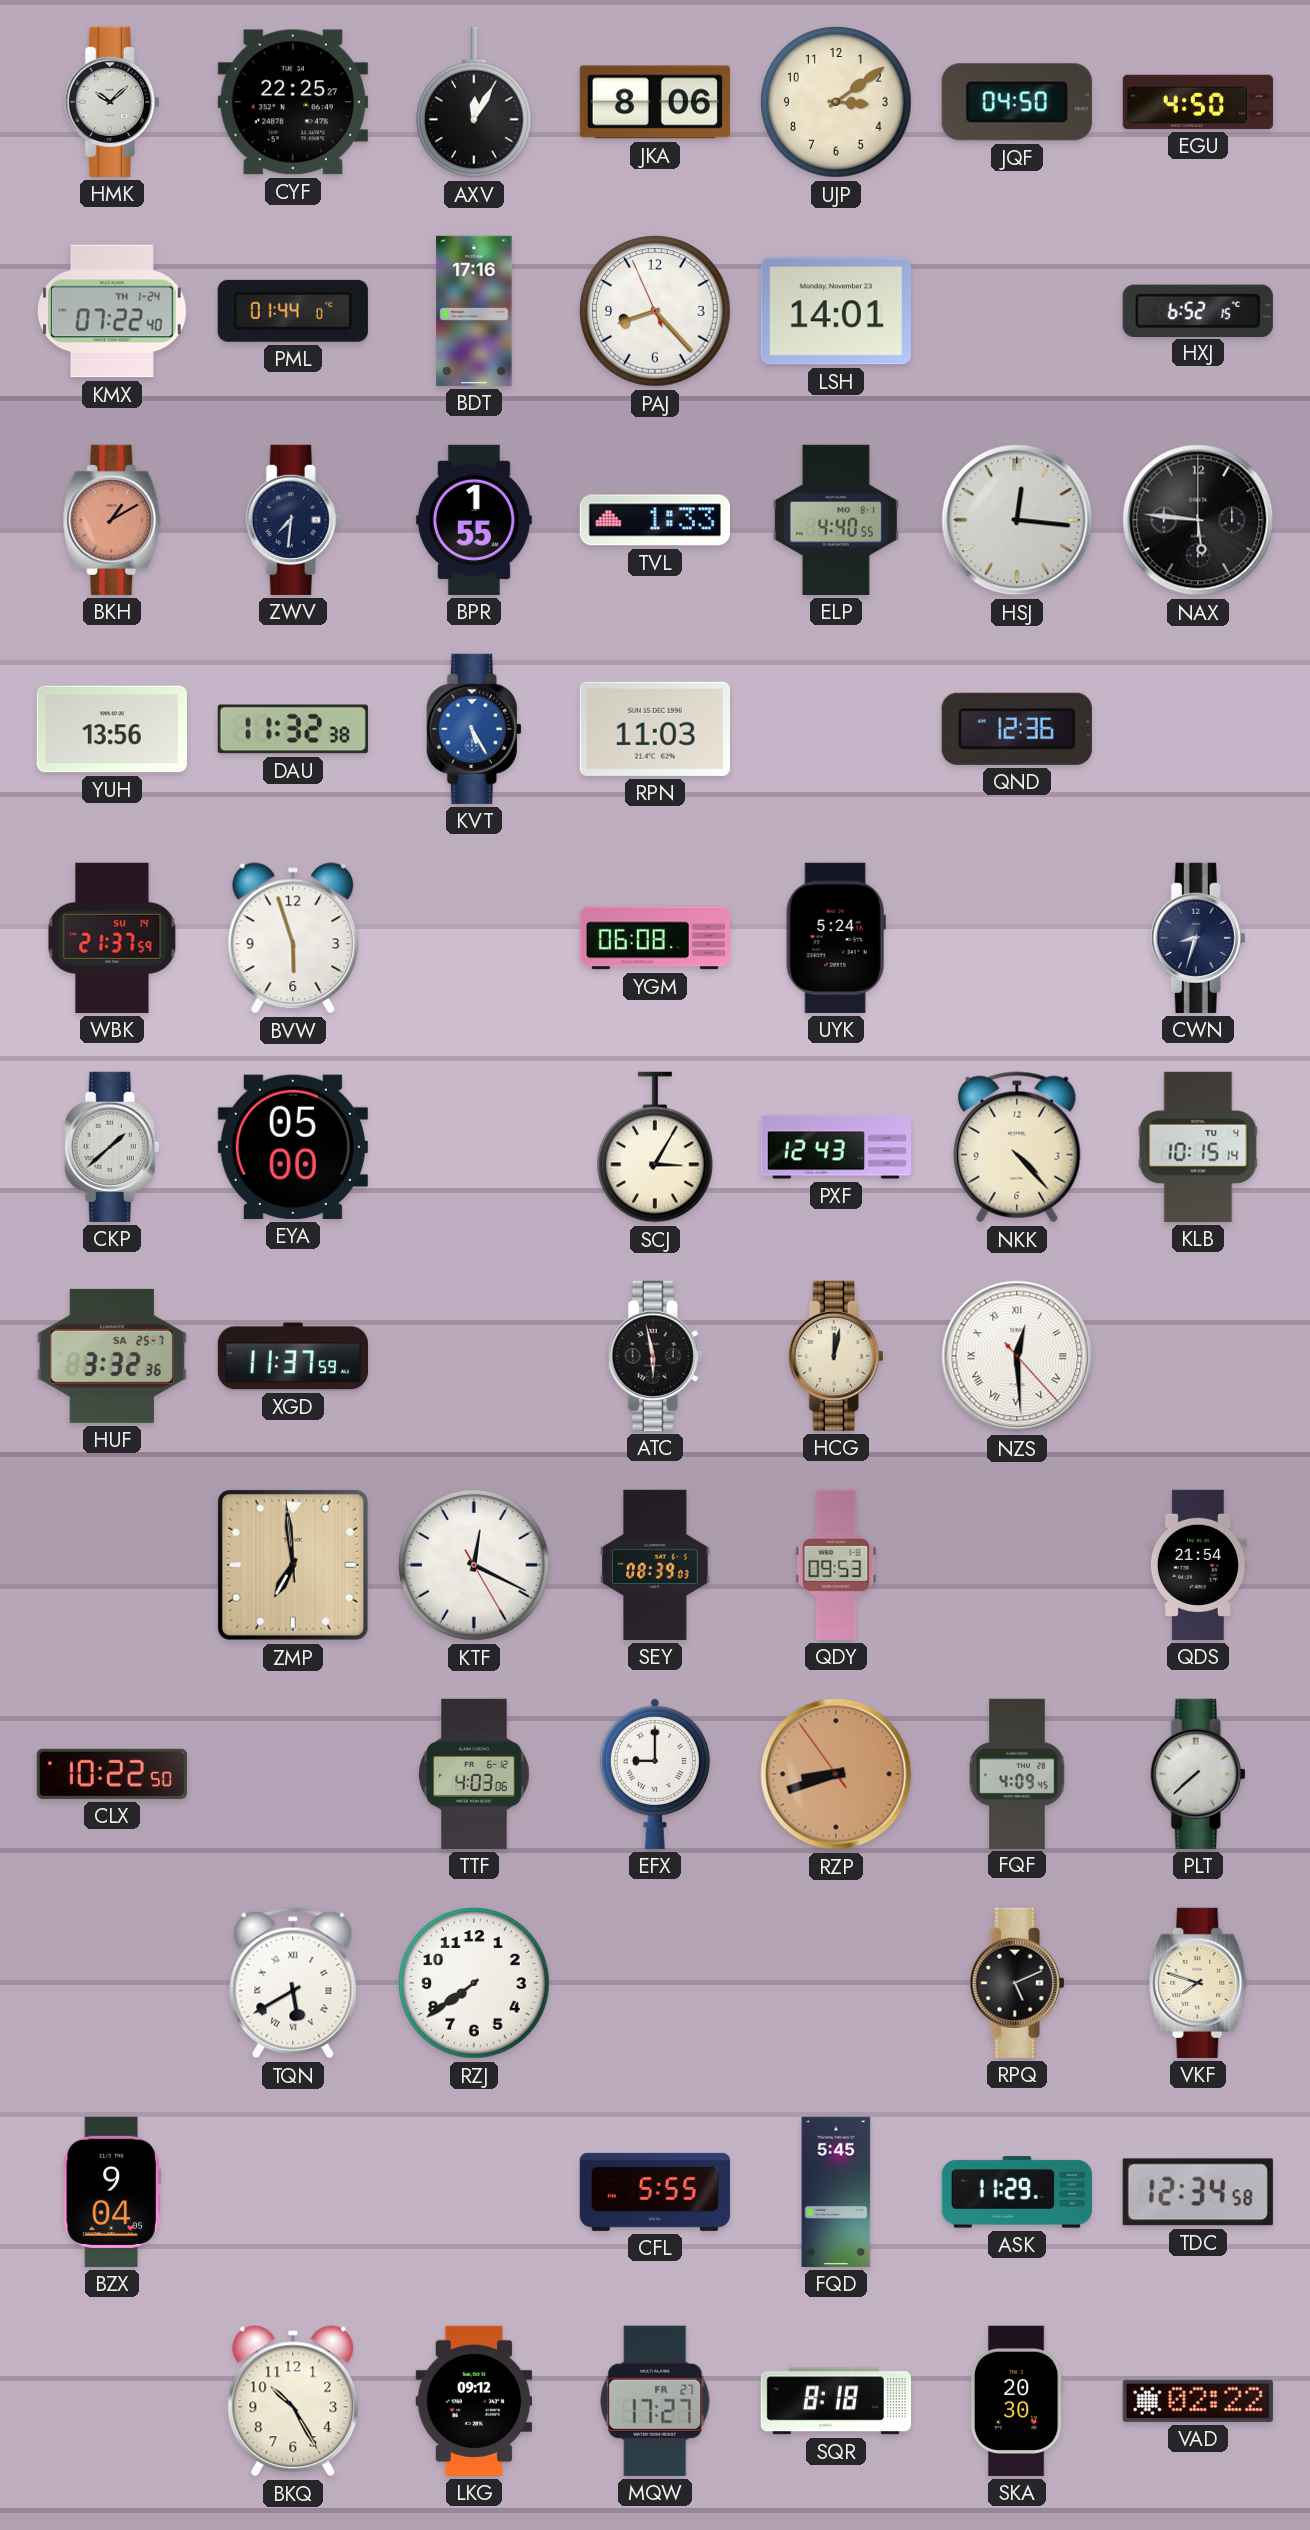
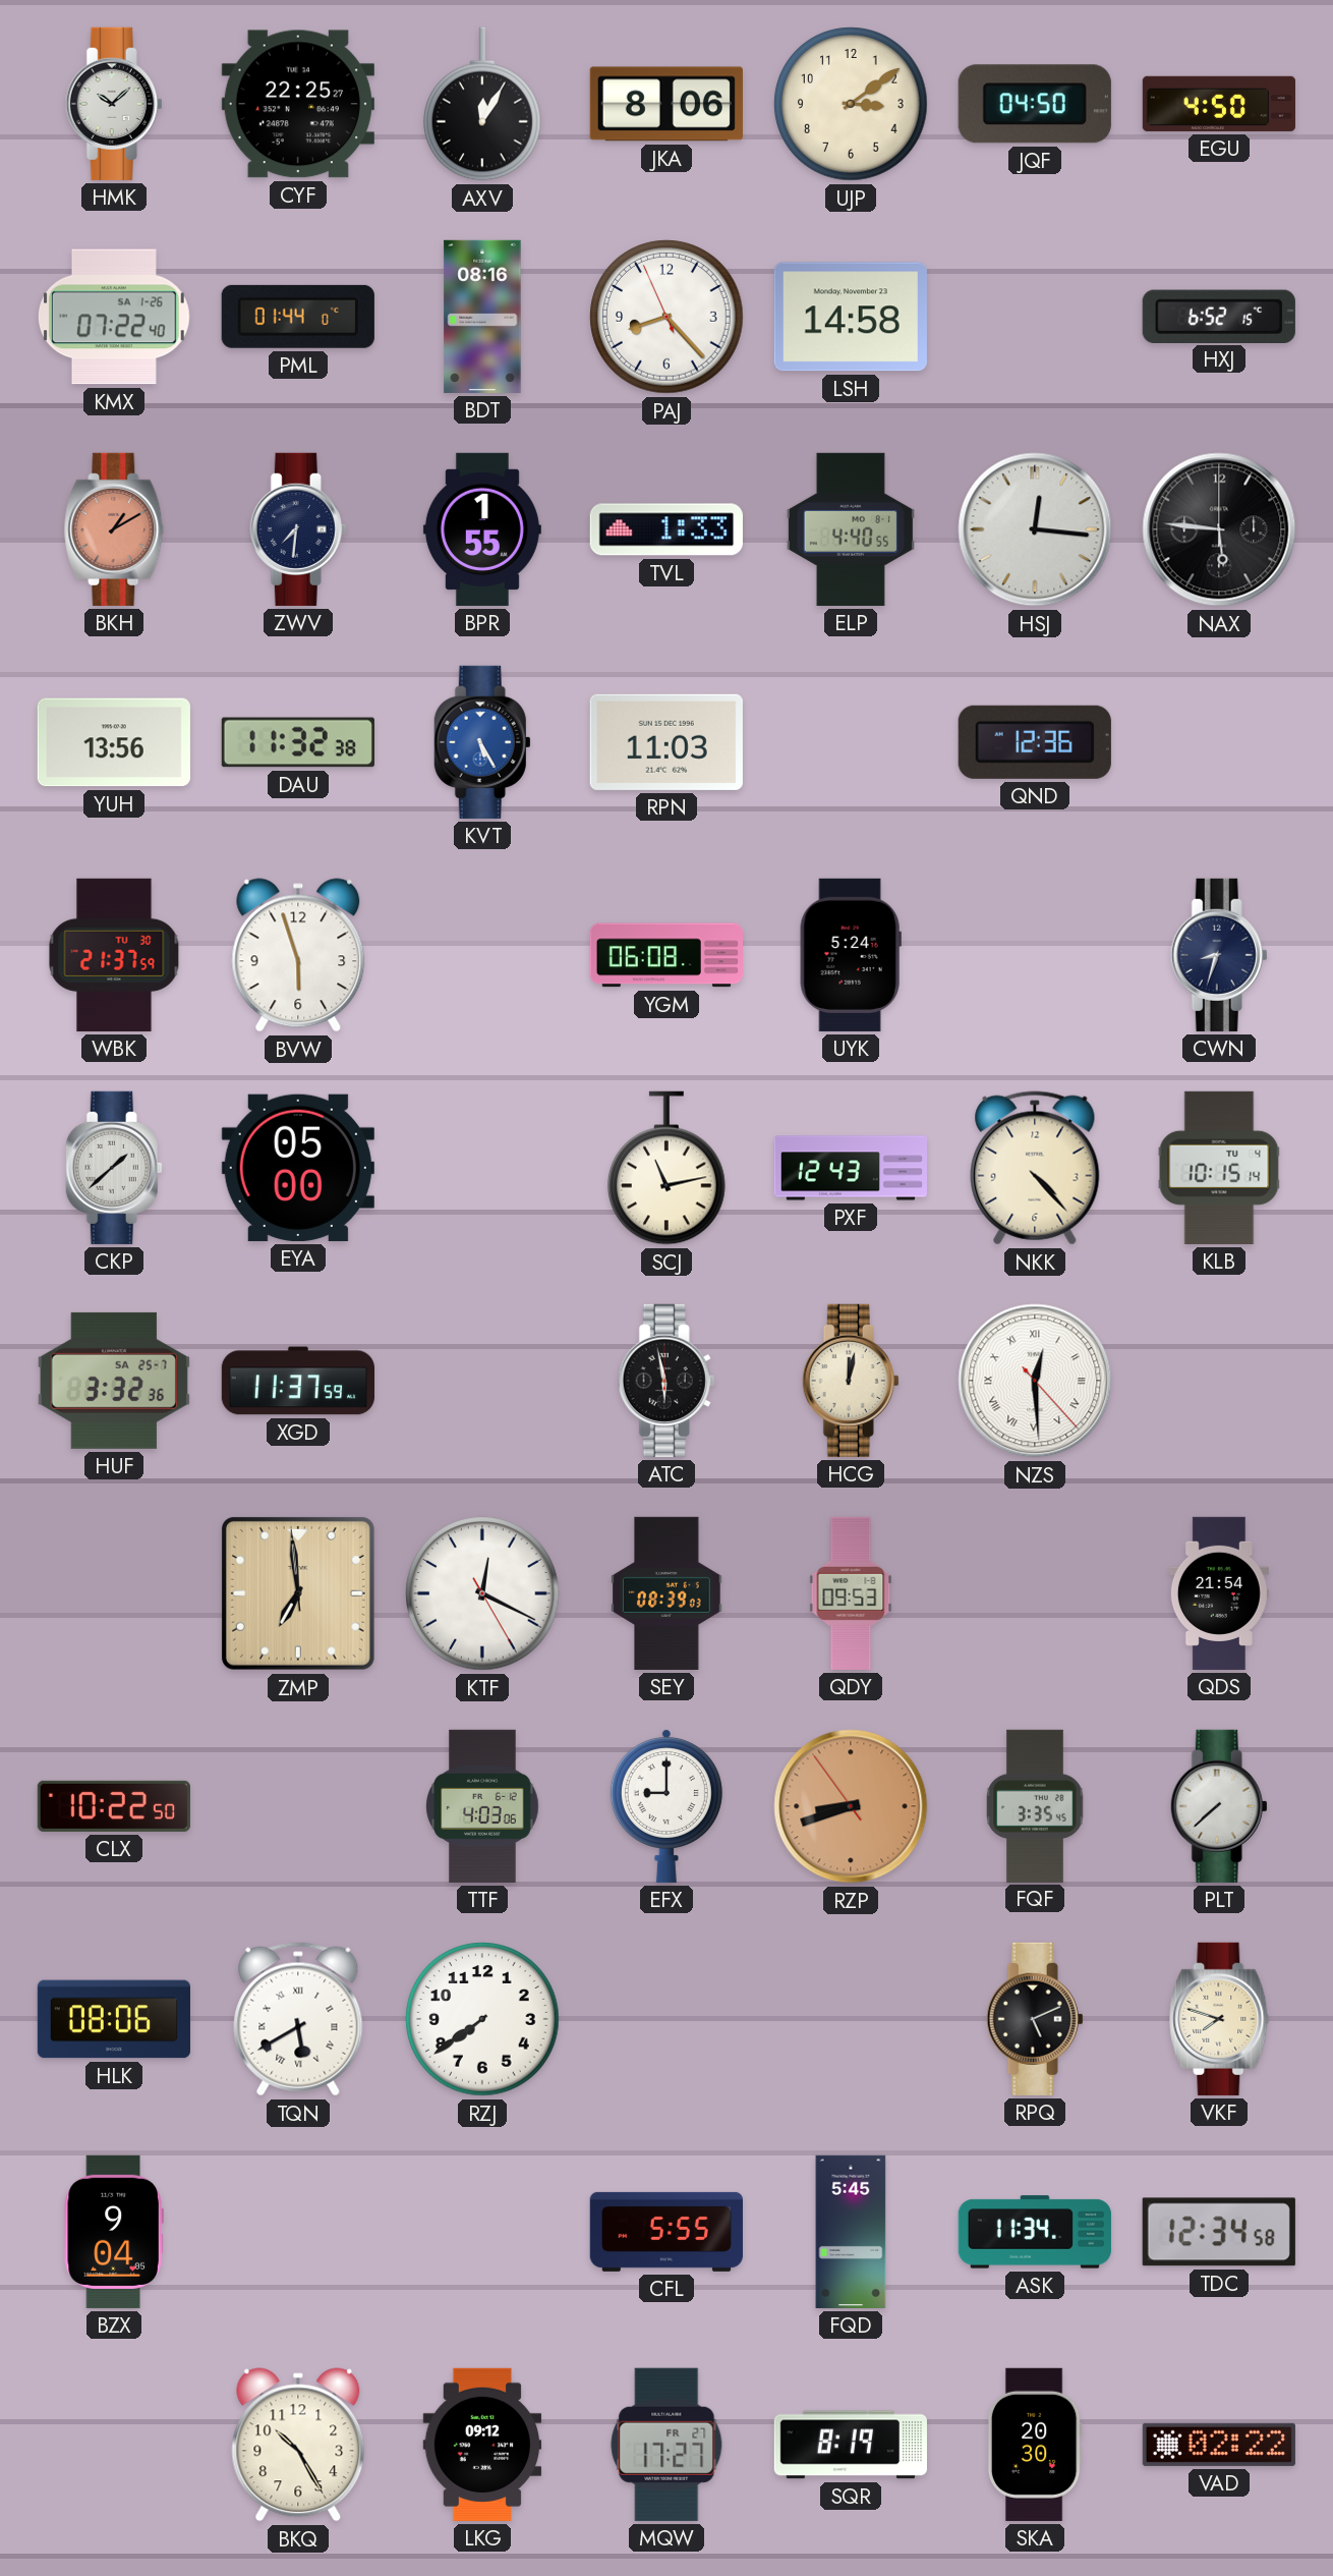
KMX date: TH 1-24 -> SA 1-26
BDT: 17:16 -> 08:16
LSH: 14:01 -> 14:58
WBK date: SU 14 -> TU 30
SCJ: 3:05 -> 11:13
FQF: 4:09 -> 3:35
HLK: none -> 08:06
ASK: 11:29 -> 11:34
SQR: 8:18 -> 8:19
